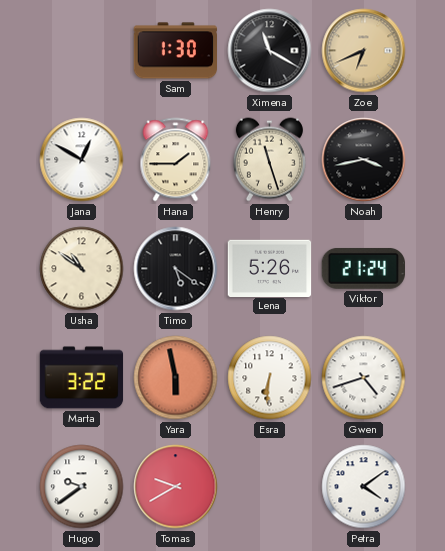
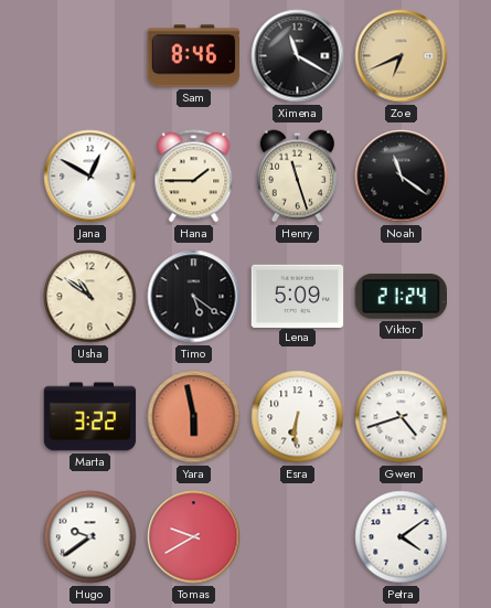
Sam: 1:30 -> 8:46
Noah: 3:43 -> 11:21
Lena: 5:26 -> 5:09
